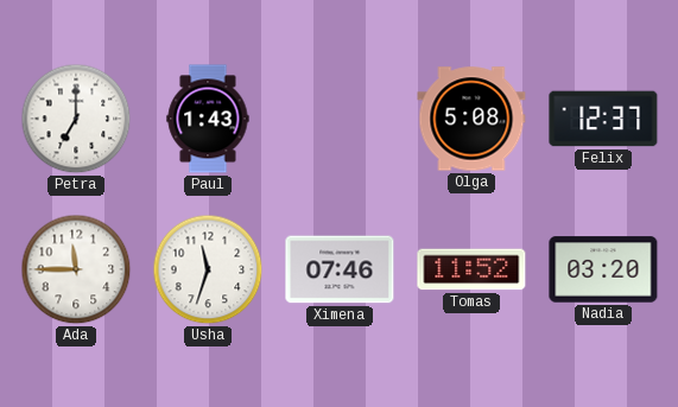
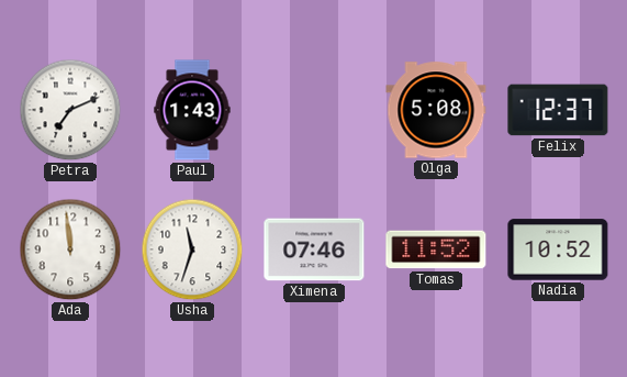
Petra: 7:00 -> 7:11
Ada: 11:45 -> 11:59
Nadia: 03:20 -> 10:52
